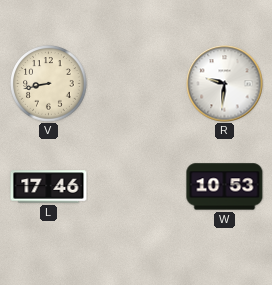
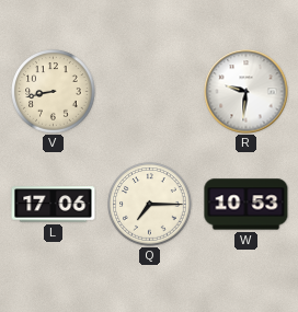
L: 17:46 -> 17:06
Q: none -> 7:15
